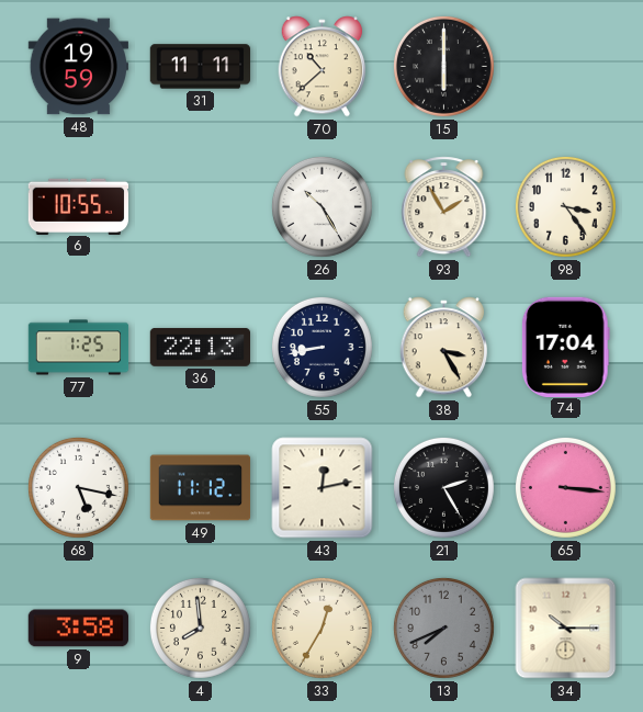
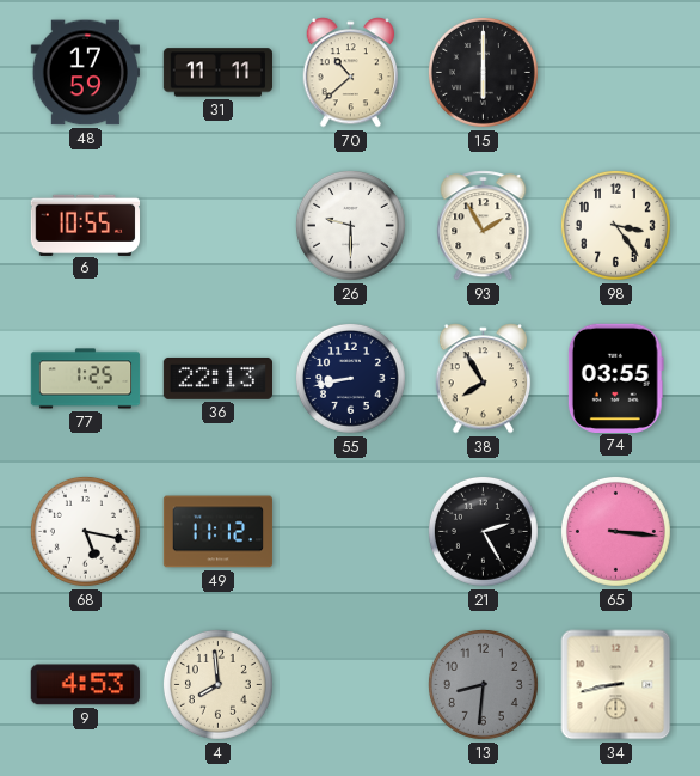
48: 19:59 -> 17:59
26: 10:25 -> 9:30
38: 3:25 -> 7:55
74: 17:04 -> 03:55
43: 12:13 -> none
9: 3:58 -> 4:53
33: 12:35 -> none
13: 7:41 -> 8:31
34: 10:15 -> 8:43
